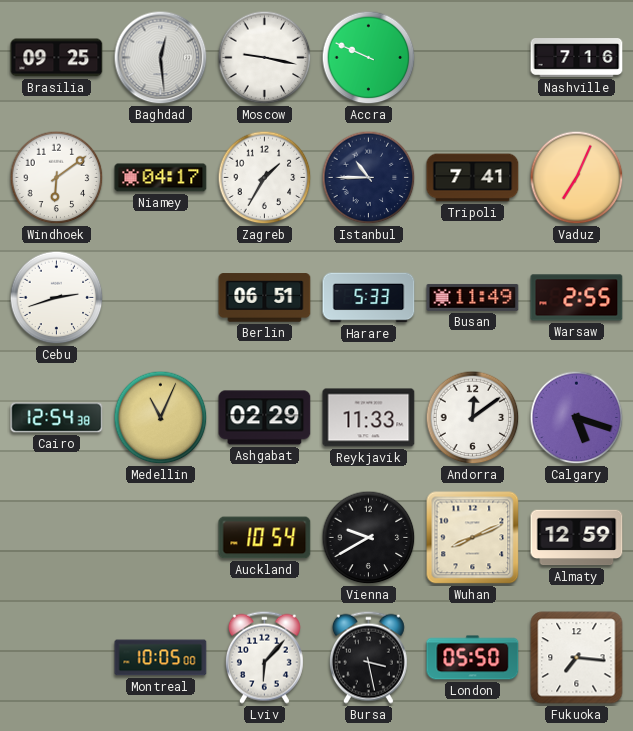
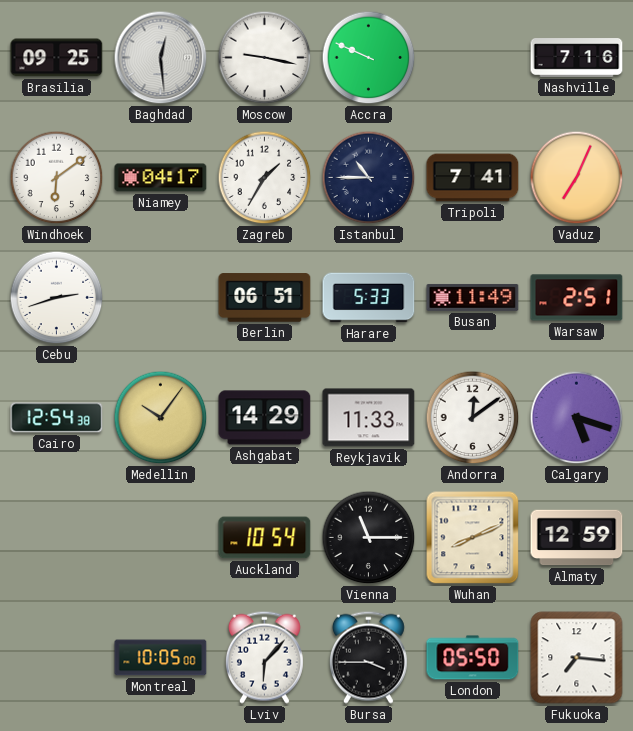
Warsaw: 2:55 -> 2:51
Medellin: 11:04 -> 10:06
Ashgabat: 02:29 -> 14:29
Vienna: 9:40 -> 11:15
Bursa: 3:28 -> 3:45
